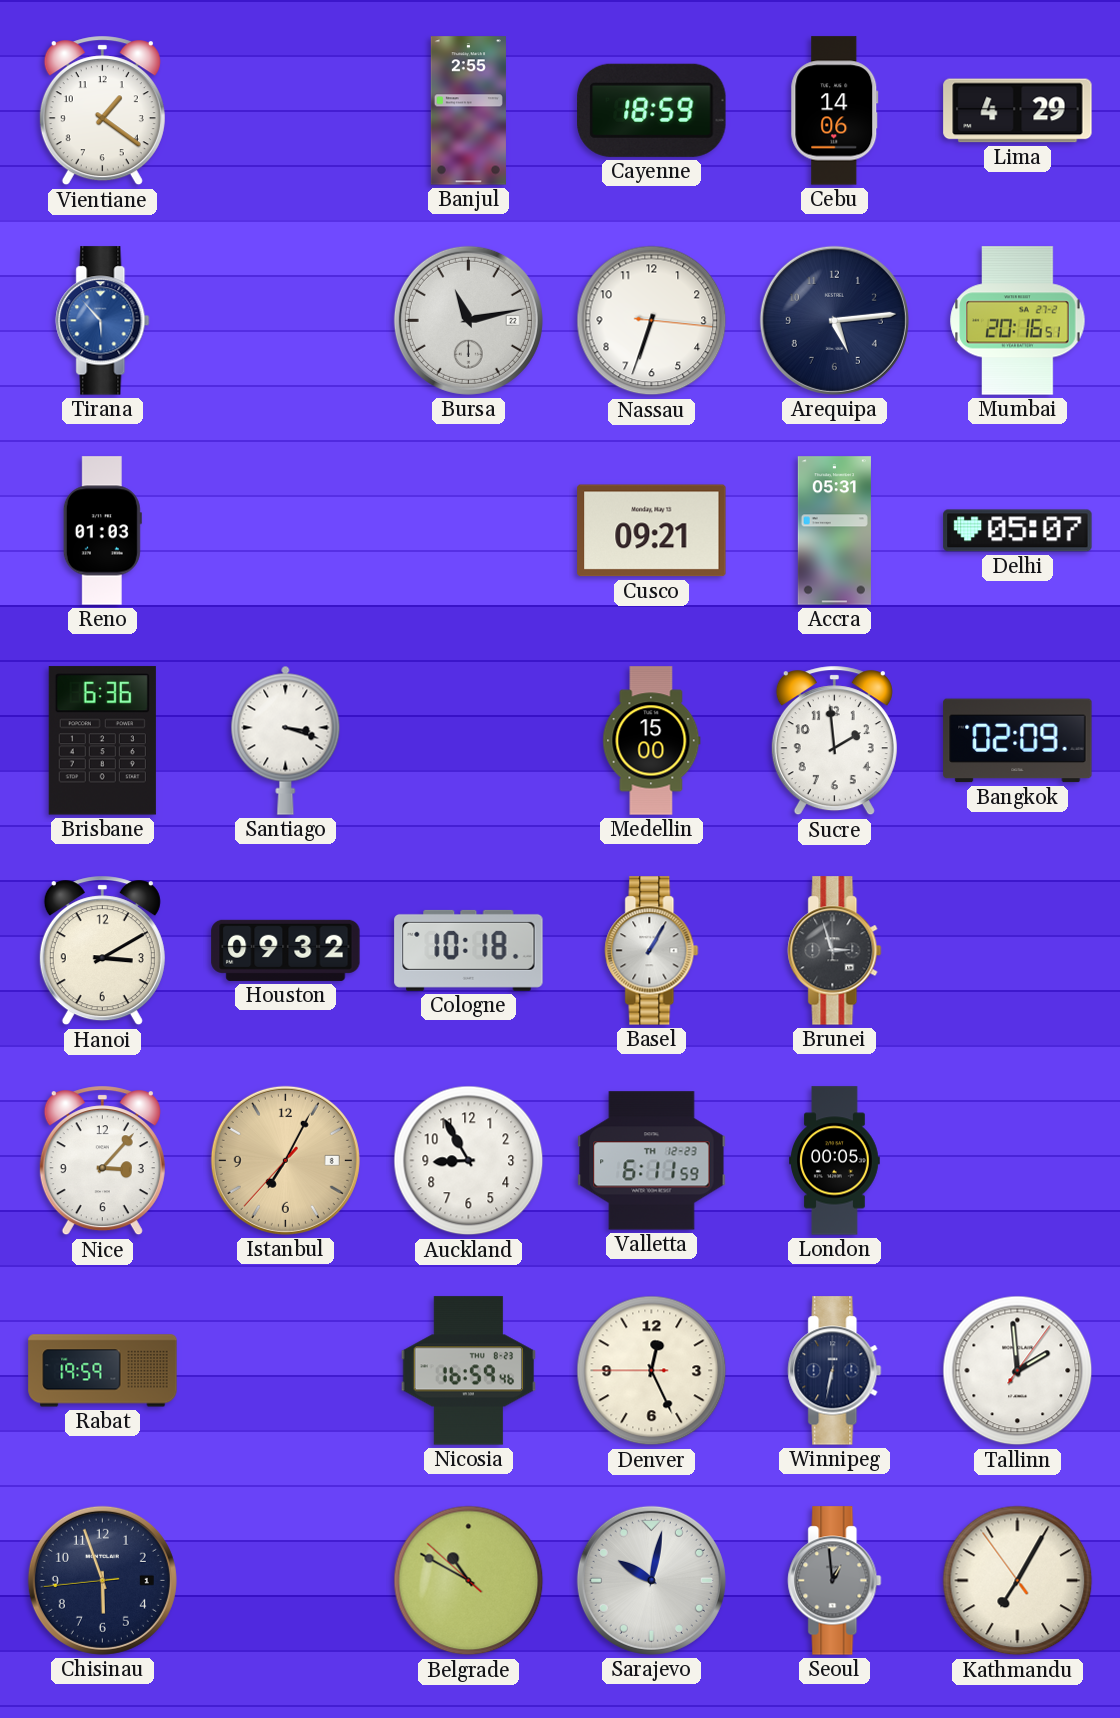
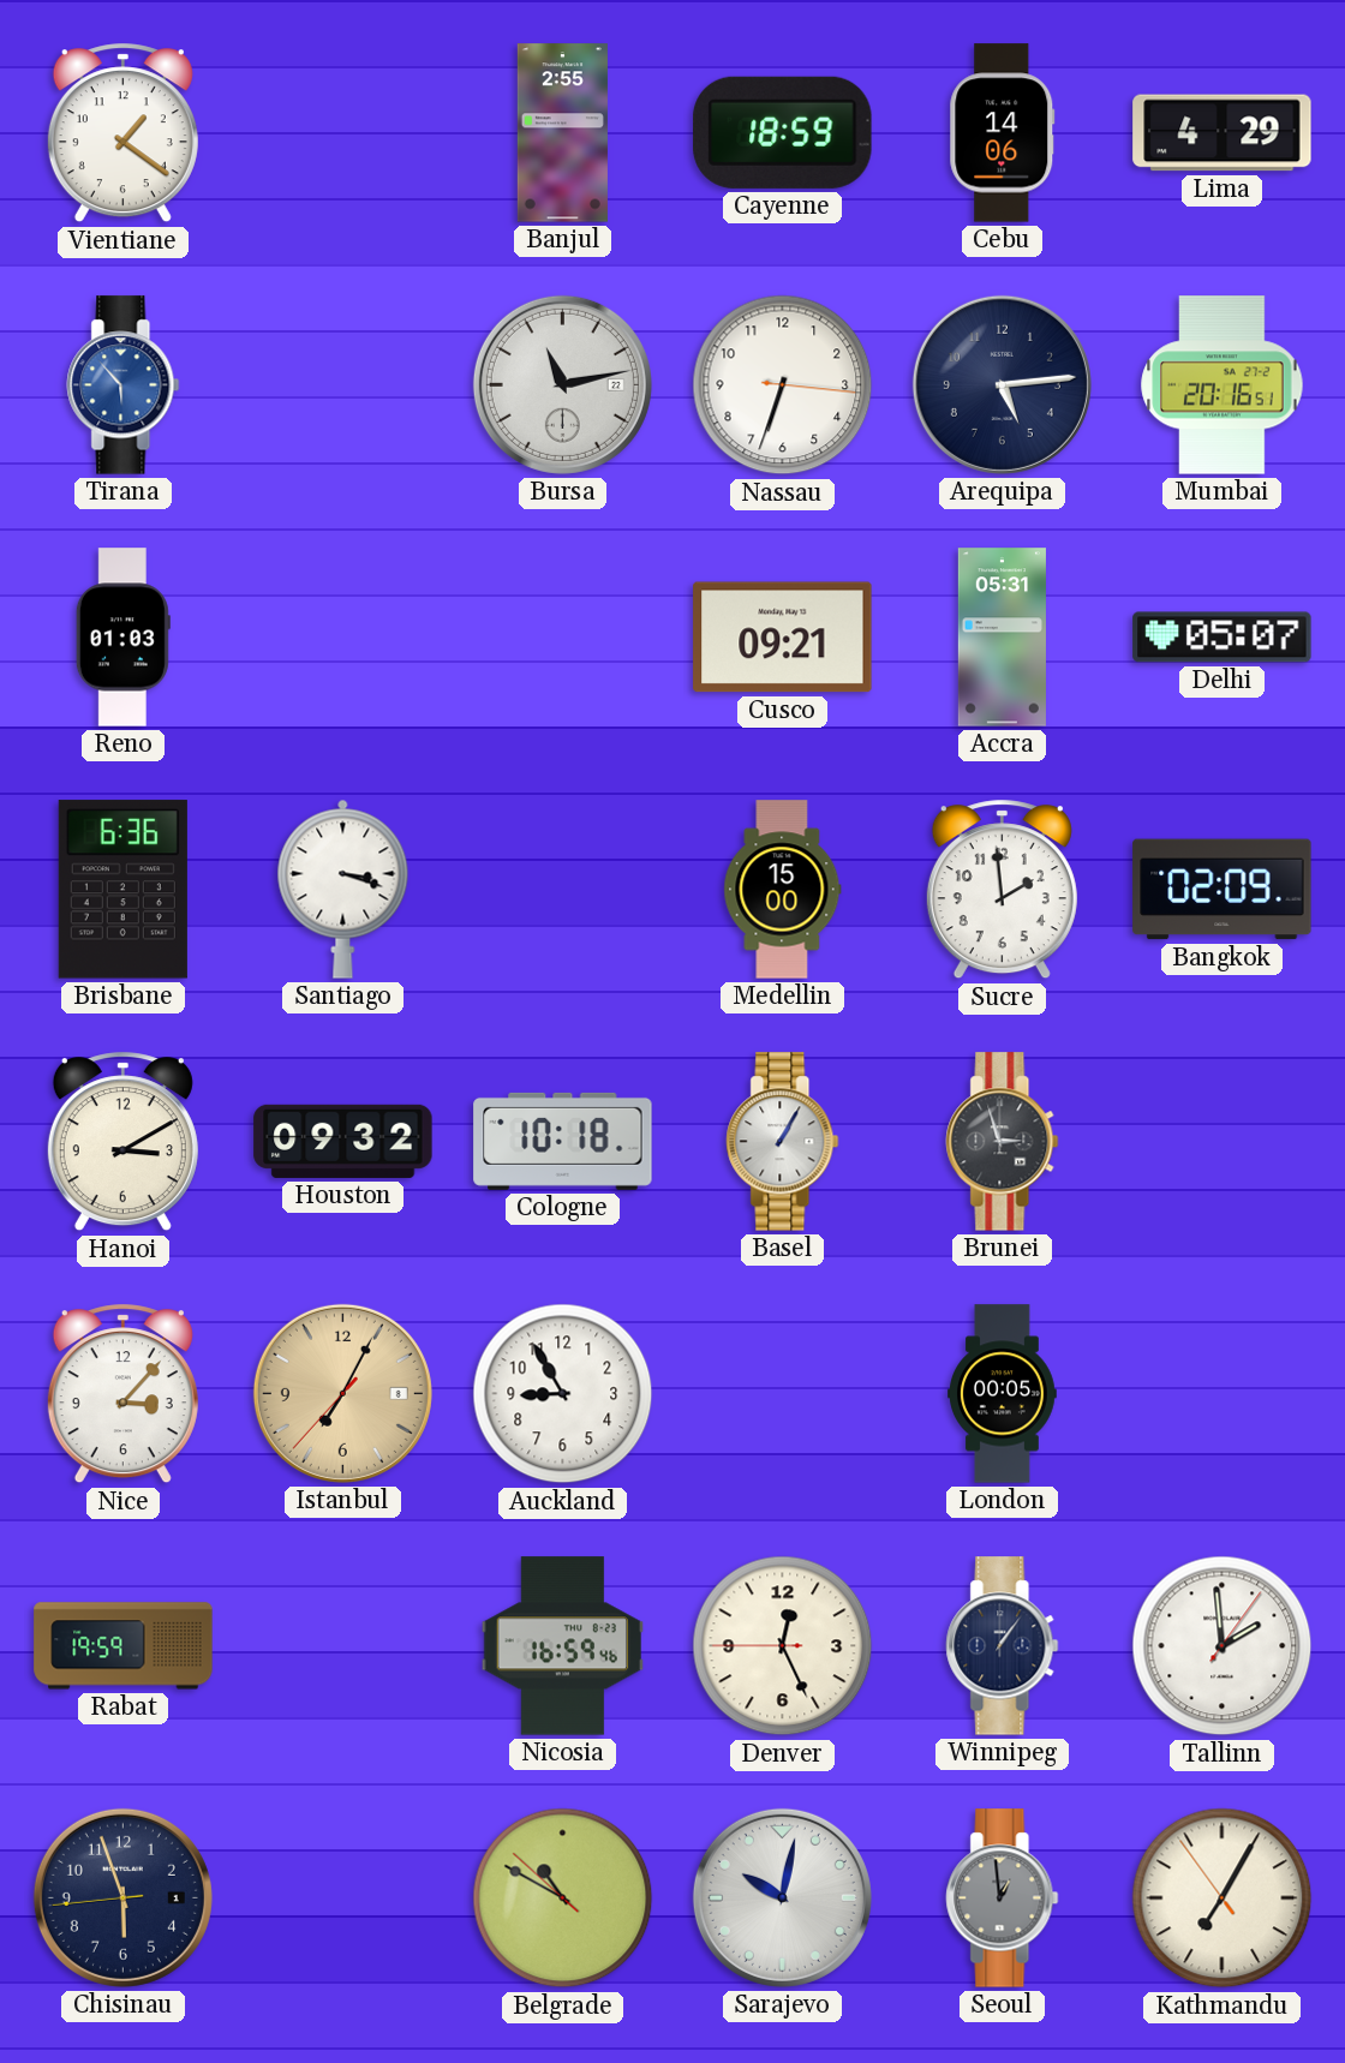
Valletta: 6:11 -> none
Winnipeg: 6:32 -> 1:06
